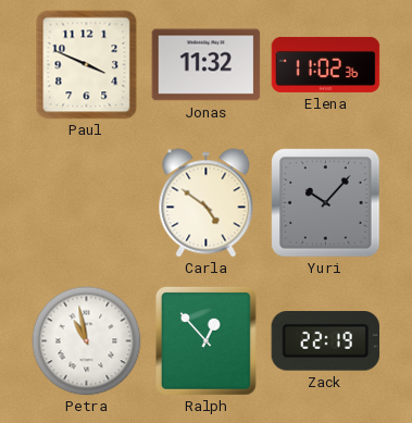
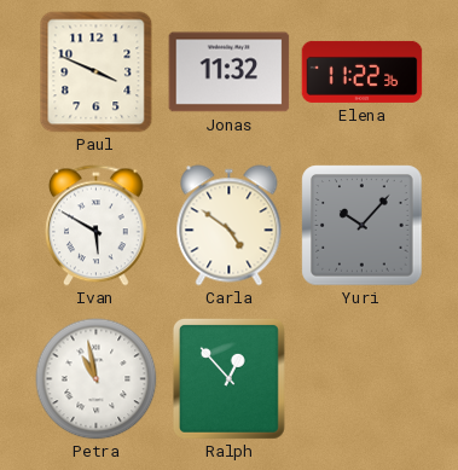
Elena: 11:02 -> 11:22
Ivan: none -> 5:50
Zack: 22:19 -> none
